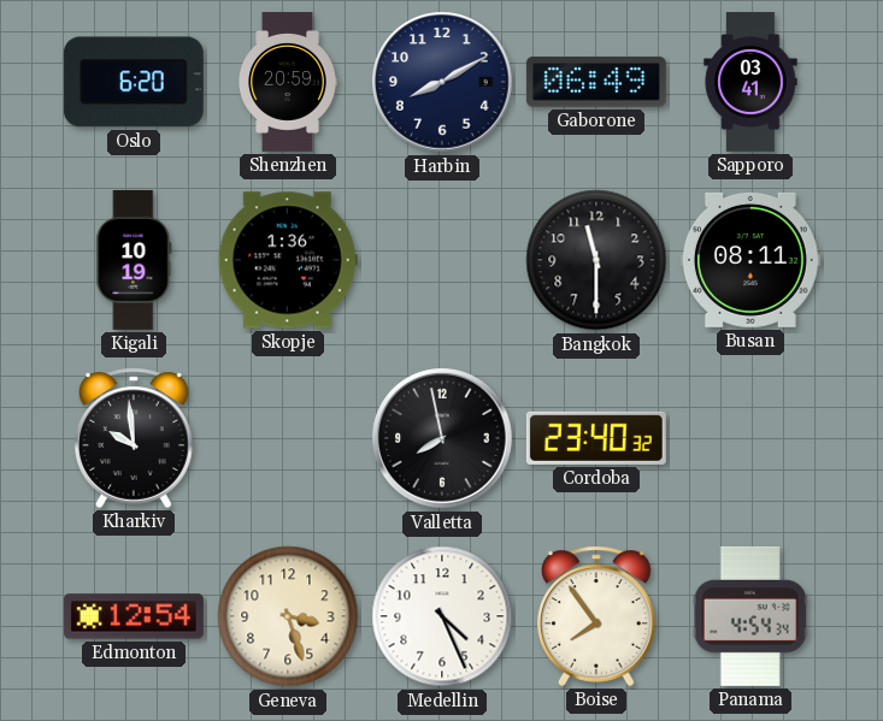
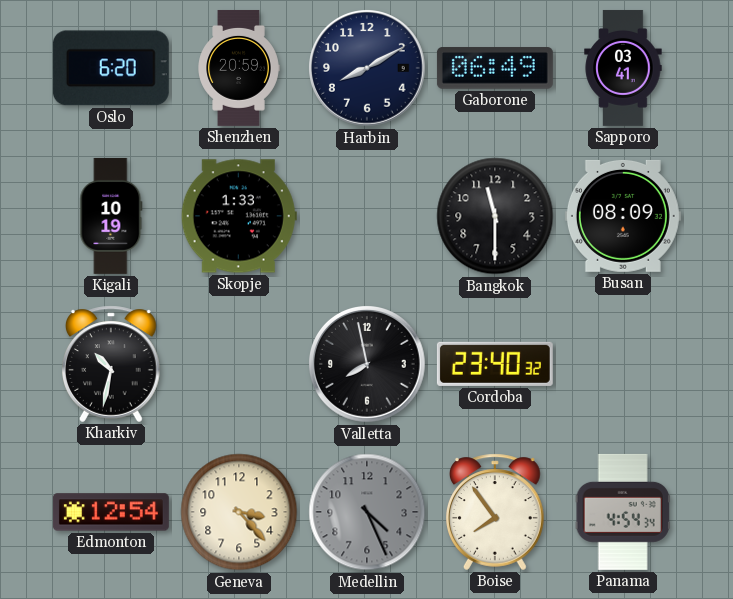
Skopje: 1:36 -> 1:33
Busan: 08:11 -> 08:09
Kharkiv: 9:59 -> 10:32
Geneva: 3:27 -> 3:23
Medellin dial: white -> grey
